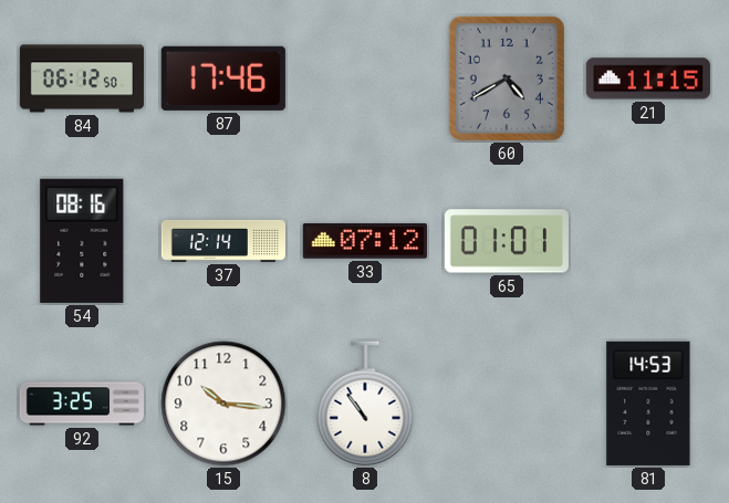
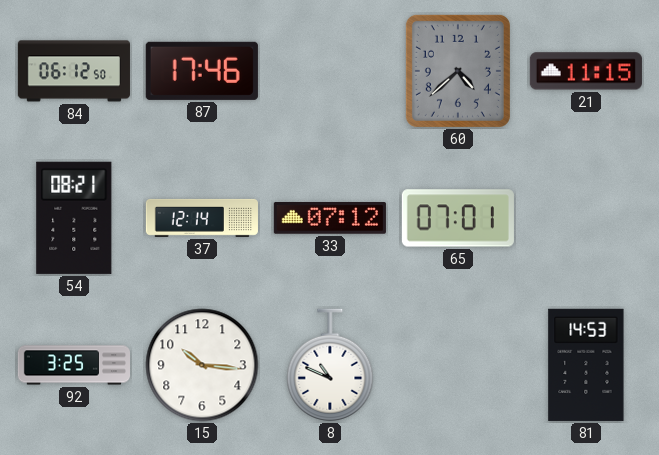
60: 4:40 -> 4:38
54: 08:16 -> 08:21
65: 01:01 -> 07:01
8: 10:54 -> 10:49
